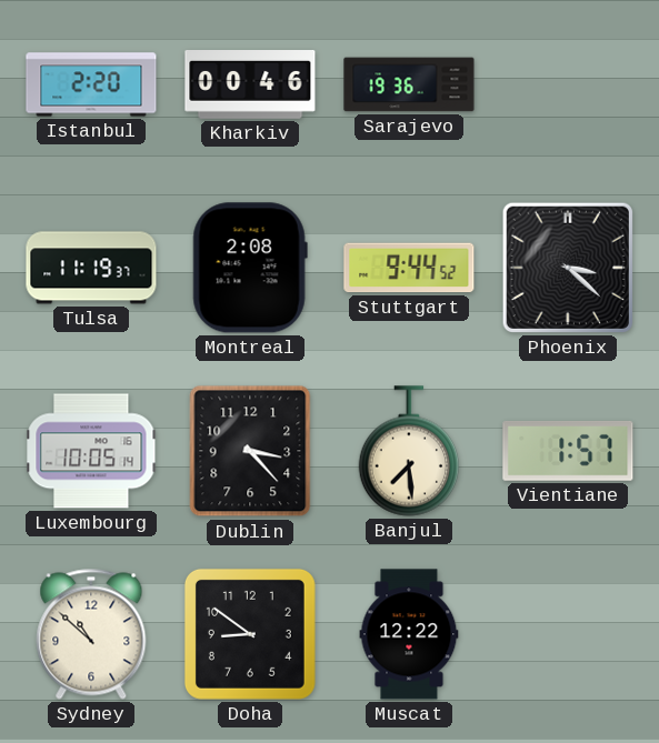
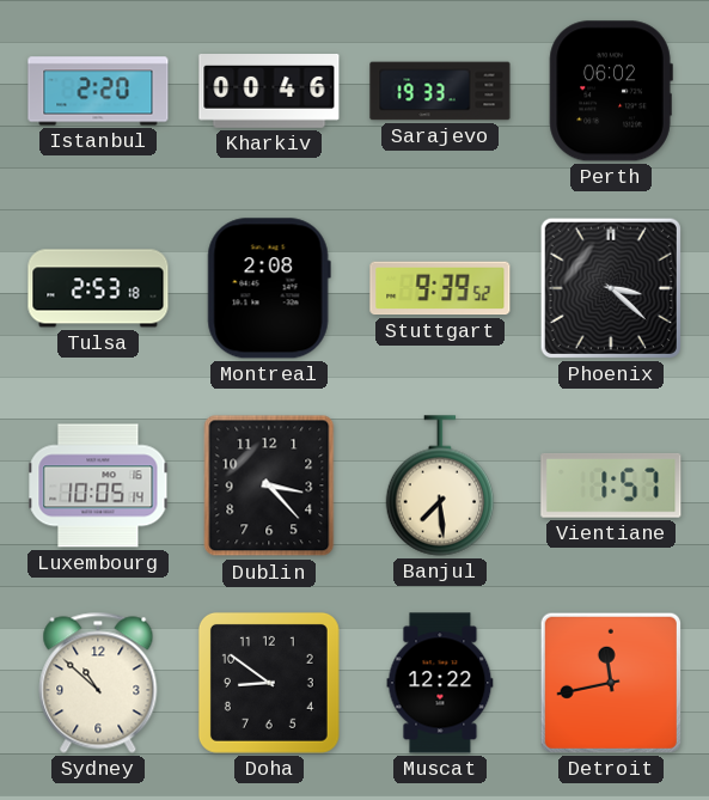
Sarajevo: 19:36 -> 19:33
Perth: none -> 06:02
Tulsa: 11:19 -> 2:53
Stuttgart: 9:44 -> 9:39
Detroit: none -> 11:43
